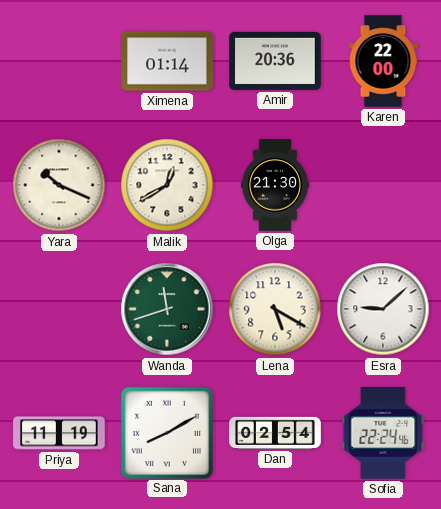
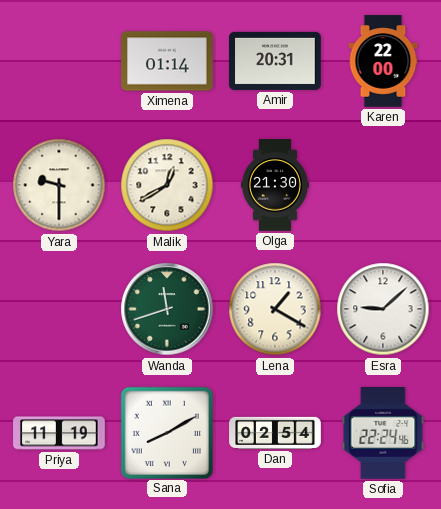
Amir: 20:36 -> 20:31
Yara: 10:19 -> 9:30
Lena: 5:20 -> 1:20
